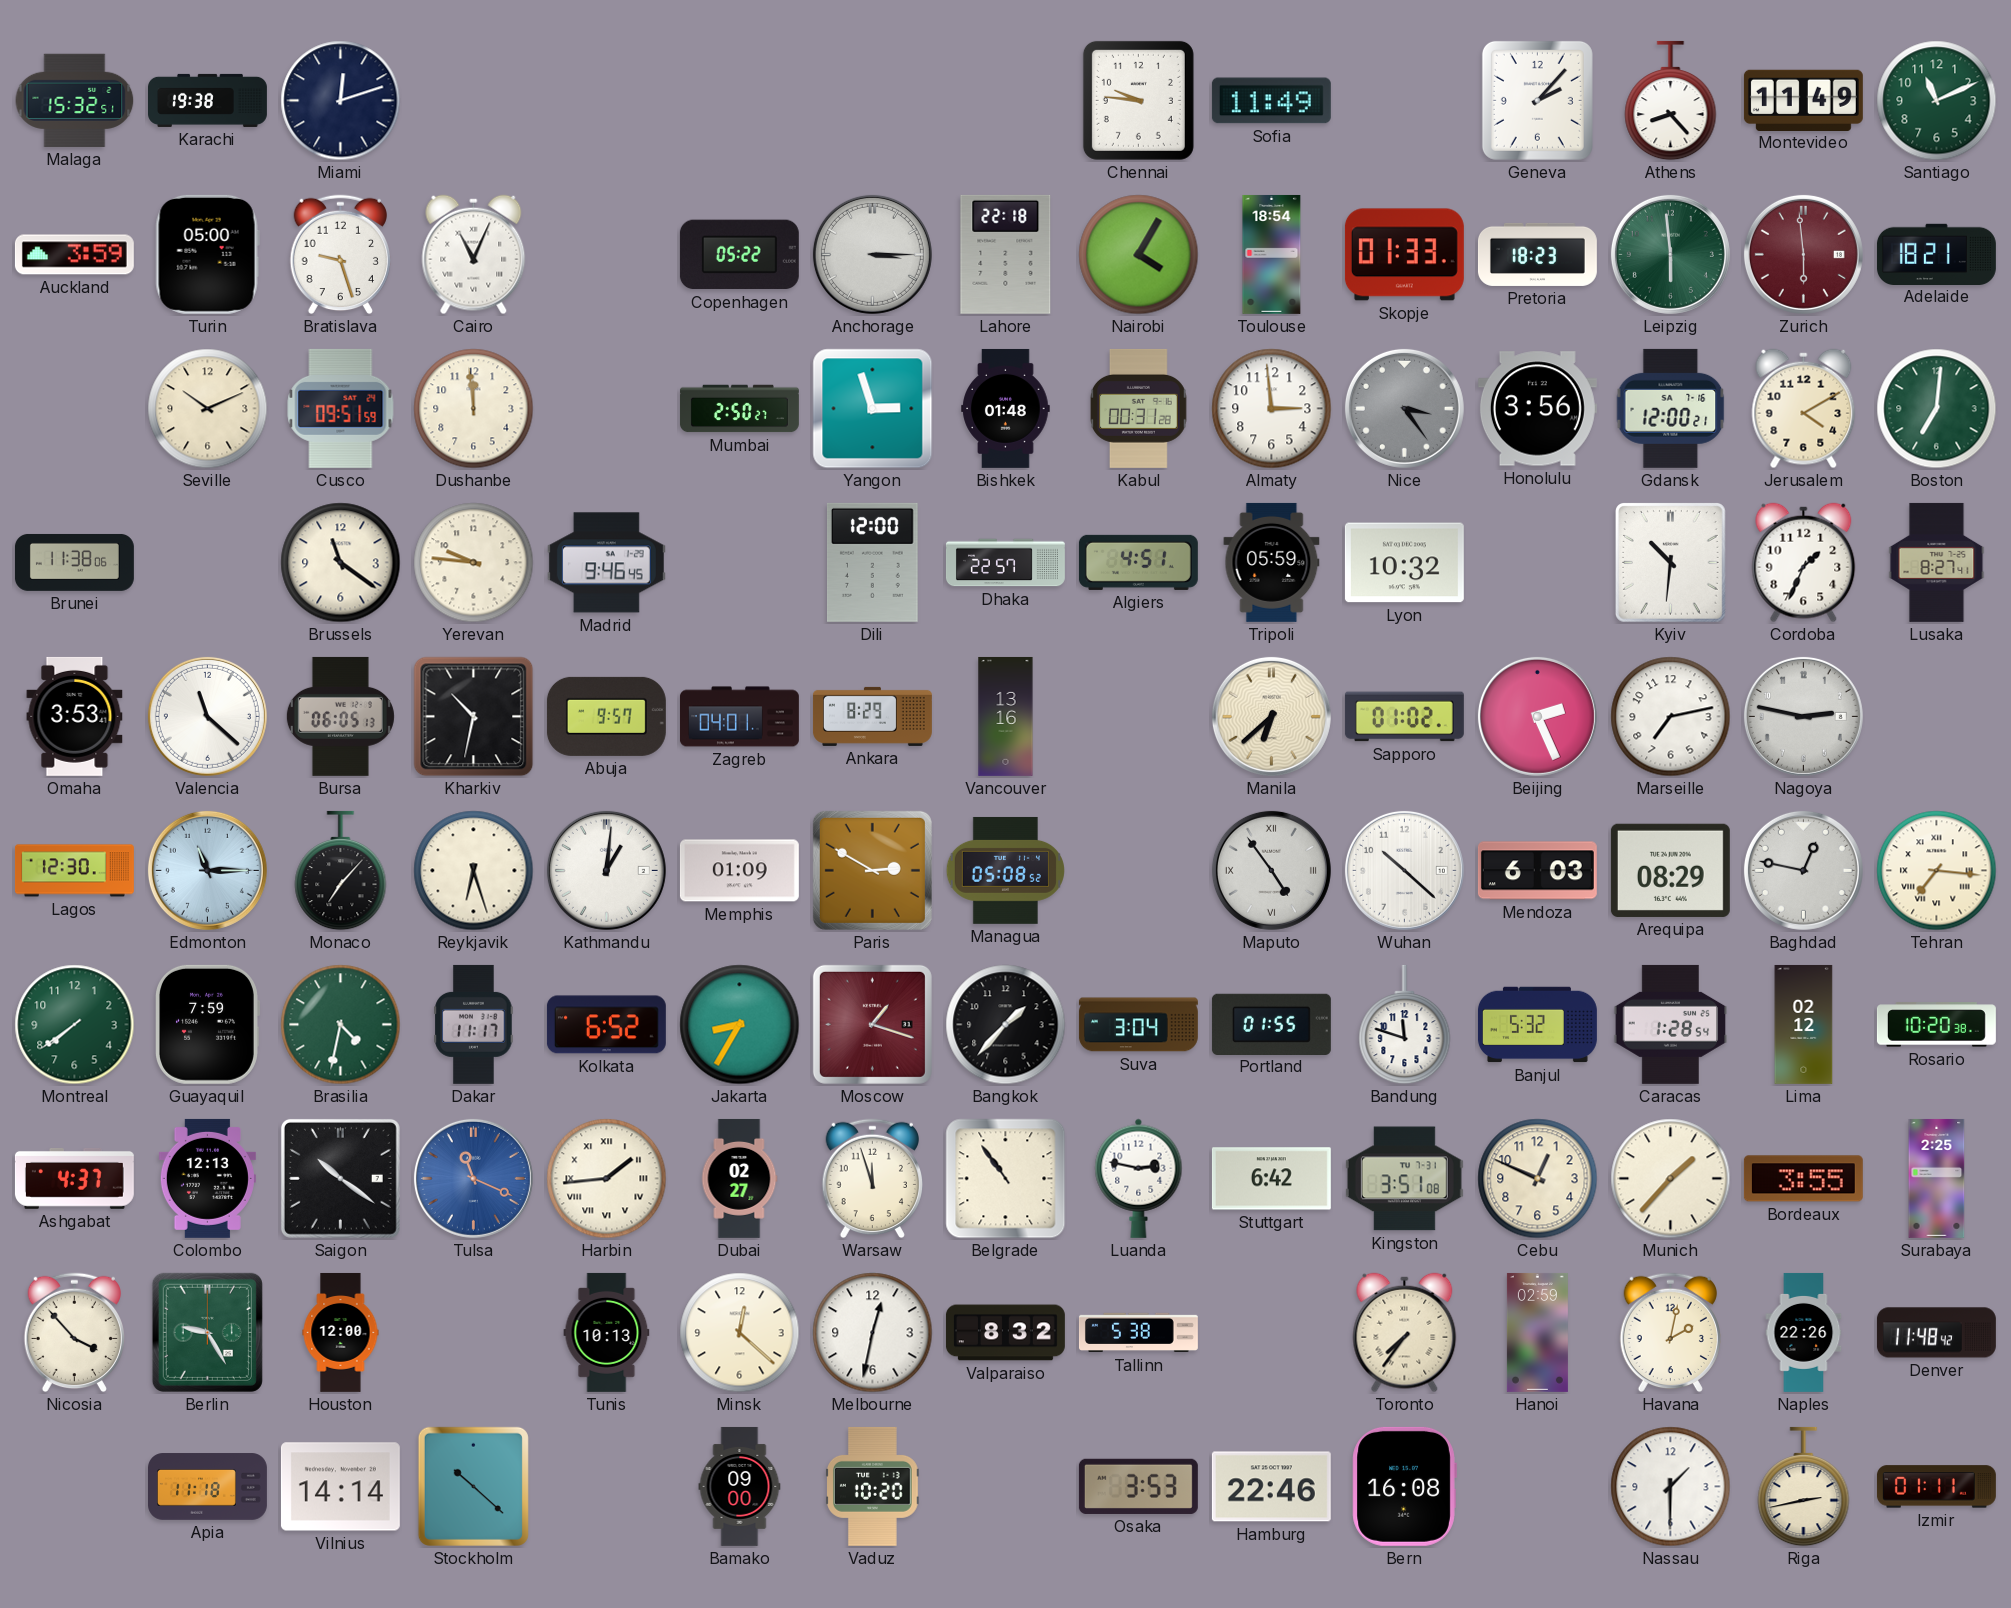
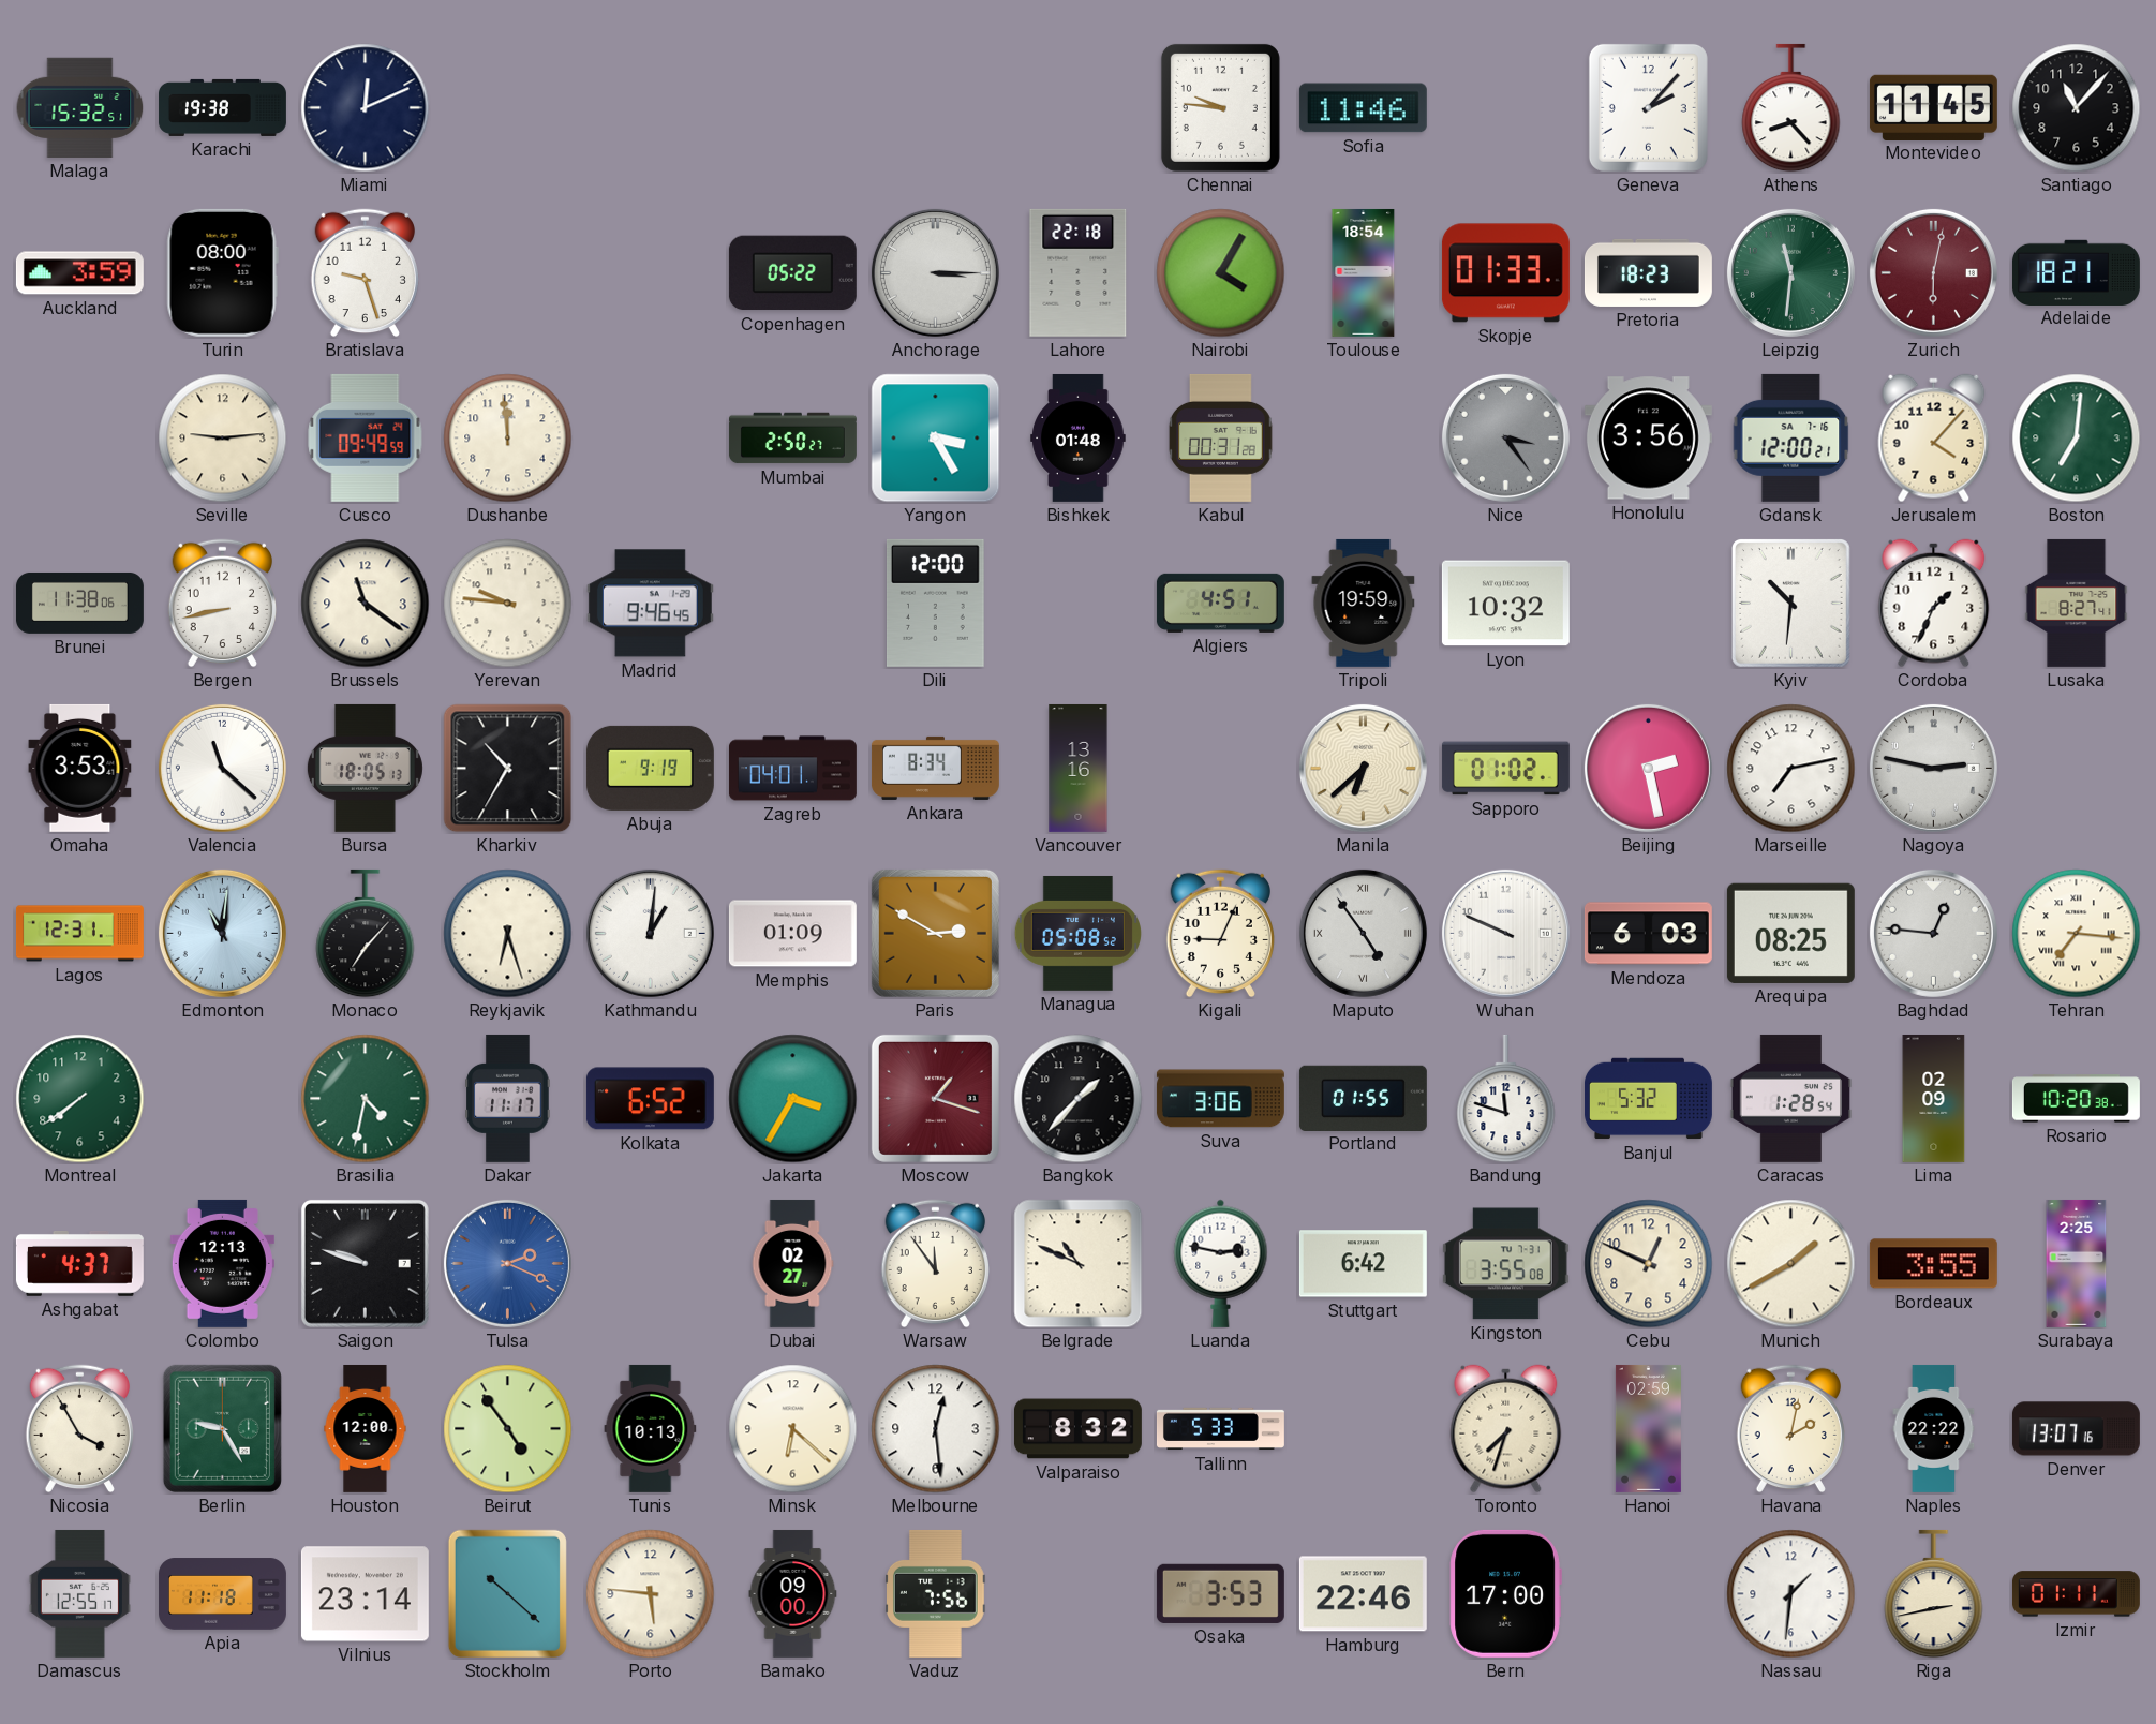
Miami: 12:12 -> 12:11
Sofia: 11:49 -> 11:46
Montevideo: 11:49 -> 11:45
Santiago: 11:11 -> 11:07
Santiago dial: green -> black
Turin: 05:00 -> 08:00
Cairo: 11:04 -> none
Leipzig: 5:59 -> 11:31
Zurich: 5:59 -> 6:02
Seville: 10:11 -> 9:14
Cusco: 09:51 -> 09:49
Yangon: 2:57 -> 3:25
Almaty: 2:59 -> none
Jerusalem: 4:10 -> 4:07
Bergen: none -> 8:43
Dhaka: 22:57 -> none
Tripoli: 05:59 -> 19:59
Bursa: 06:05 -> 18:05
Kharkiv: 10:32 -> 10:35
Abuja: 9:57 -> 9:19
Ankara: 8:29 -> 8:34
Beijing: 2:26 -> 2:28
Lagos: 12:30 -> 12:31
Edmonton: 11:15 -> 11:01
Kigali: none -> 9:04
Wuhan: 10:22 -> 9:49
Arequipa: 08:29 -> 08:25
Baghdad: 12:47 -> 12:46
Guayaquil: 7:59 -> none
Jakarta: 8:35 -> 3:35
Suva: 3:04 -> 3:06
Lima: 02:12 -> 02:09
Saigon: 10:21 -> 9:48
Tulsa: 11:19 -> 2:19
Harbin: 1:44 -> none
Warsaw: 11:57 -> 11:54
Belgrade: 10:54 -> 10:49
Kingston: 3:51 -> 3:55
Munich: 1:37 -> 1:40
Nicosia: 3:53 -> 3:55
Beirut: none -> 4:54
Minsk: 12:22 -> 6:22
Melbourne: 12:32 -> 12:29
Tallinn: 5:38 -> 5:33
Toronto: 7:36 -> 7:33
Naples: 22:26 -> 22:22
Denver: 11:48 -> 13:07
Damascus: none -> 12:55
Vilnius: 14:14 -> 23:14
Porto: none -> 5:46
Vaduz: 10:20 -> 7:56
Bern: 16:08 -> 17:00
Nassau: 1:30 -> 1:31
